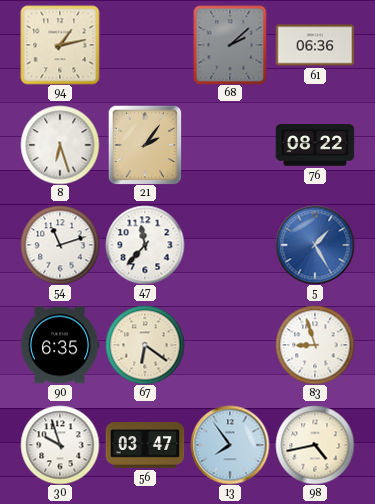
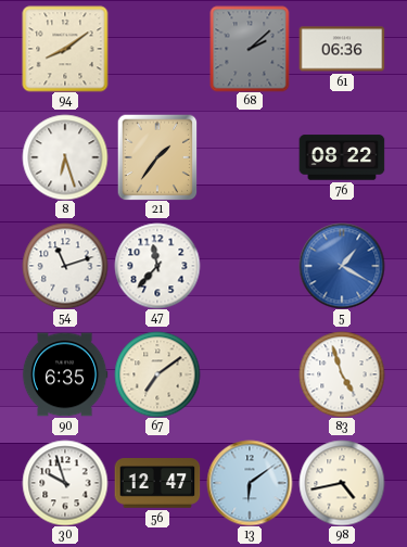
94: 1:13 -> 8:09
21: 2:06 -> 1:36
5: 1:25 -> 1:20
67: 6:21 -> 7:09
83: 8:57 -> 4:57
56: 03:47 -> 12:47
13: 7:54 -> 6:09
